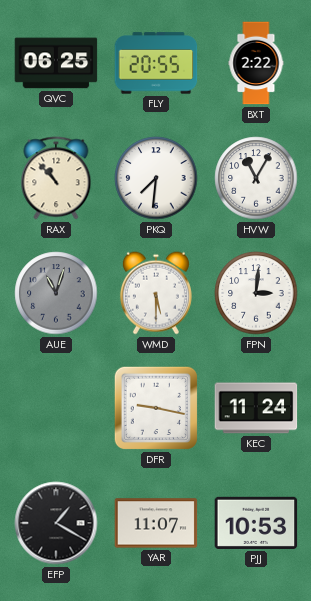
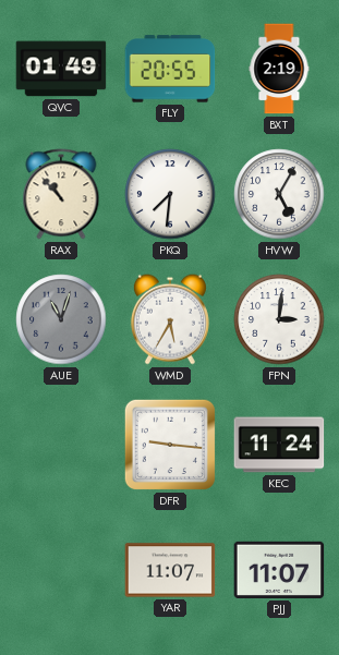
QVC: 06:25 -> 01:49
BXT: 2:22 -> 2:19
HVW: 11:05 -> 5:05
WMD: 5:30 -> 5:35
DFR: 9:17 -> 9:16
EFP: 1:20 -> none
PJJ: 10:53 -> 11:07
